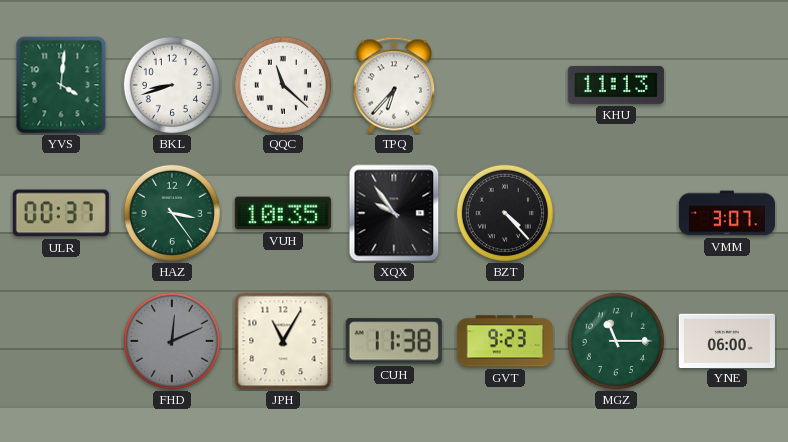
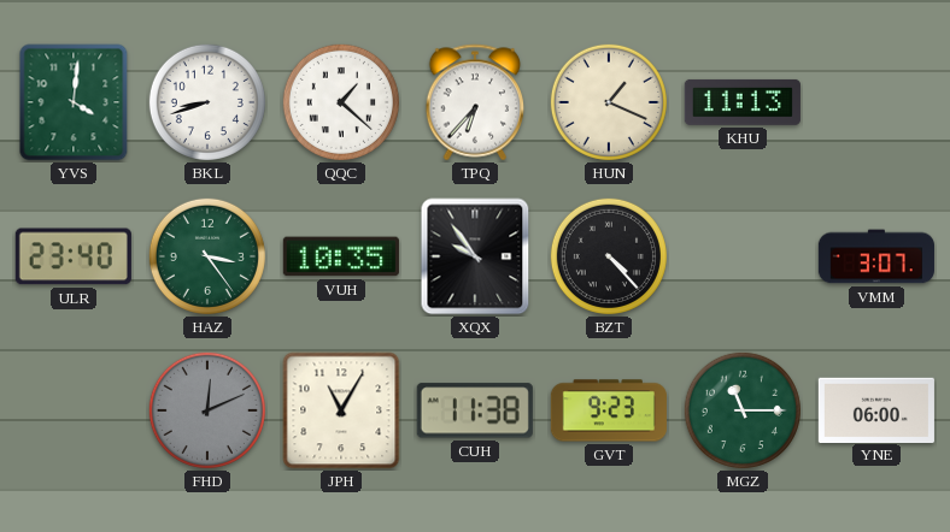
QQC: 11:22 -> 1:22
HUN: none -> 1:19
ULR: 00:37 -> 23:40
